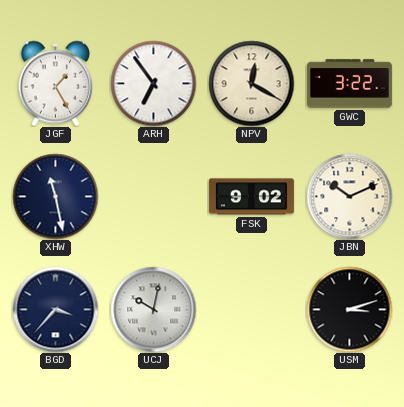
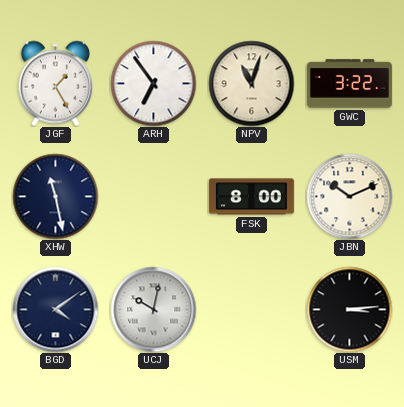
NPV: 12:20 -> 11:03
FSK: 9:02 -> 8:00
BGD: 3:37 -> 4:09
USM: 3:12 -> 3:14
